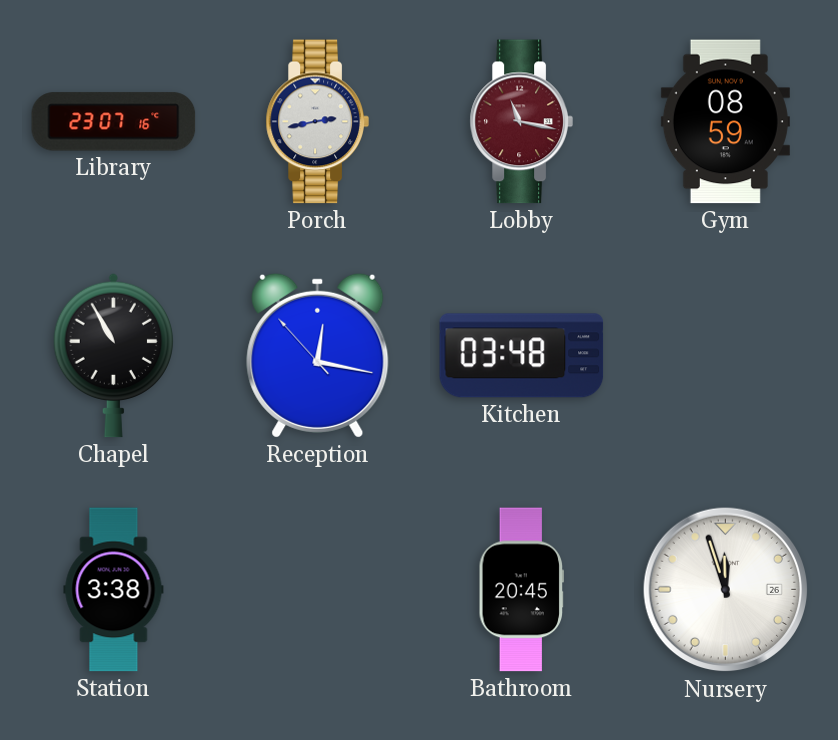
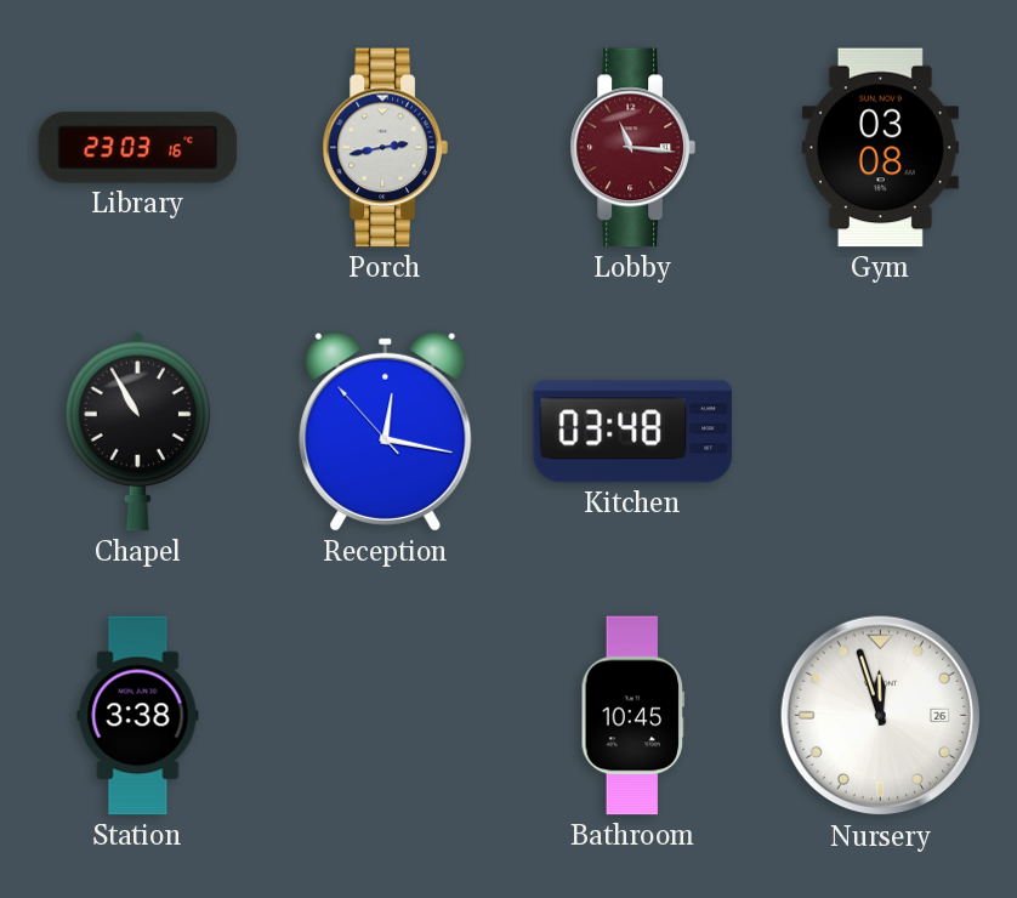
Library: 23:07 -> 23:03
Lobby: 11:17 -> 11:16
Gym: 08:59 -> 03:08
Bathroom: 20:45 -> 10:45
